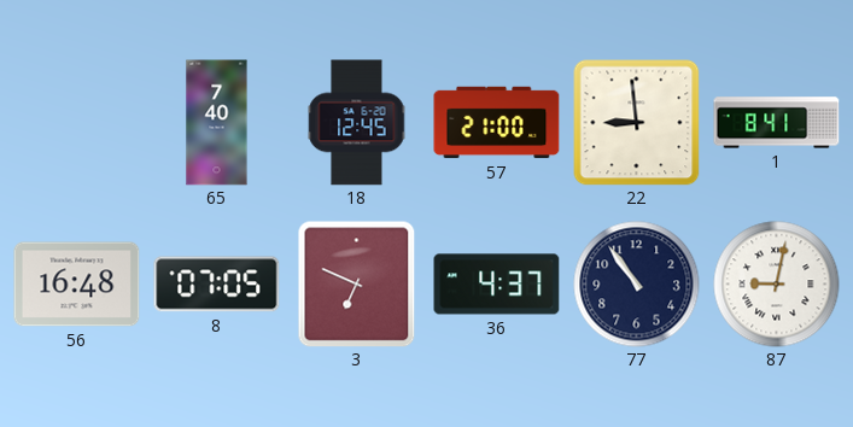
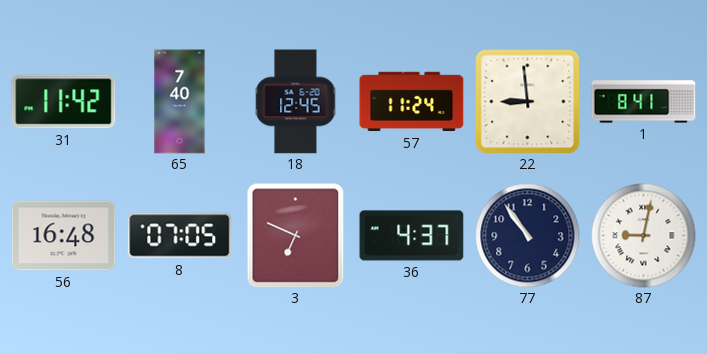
31: none -> 11:42
57: 21:00 -> 11:24
